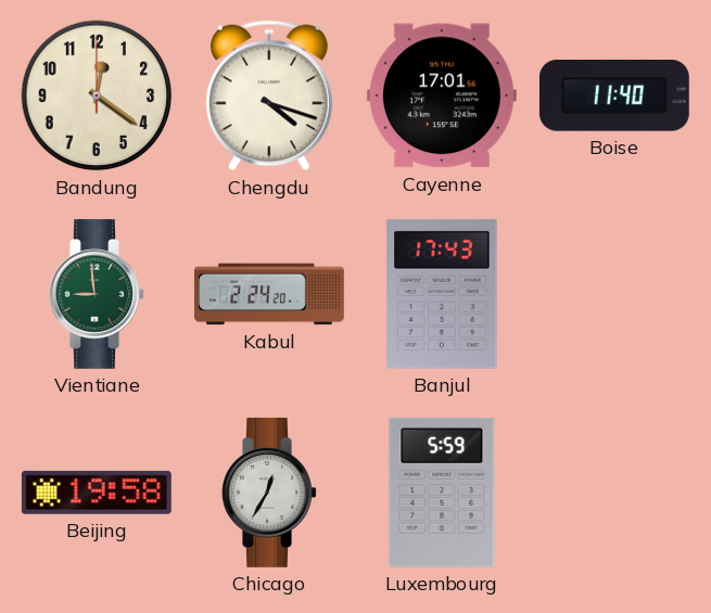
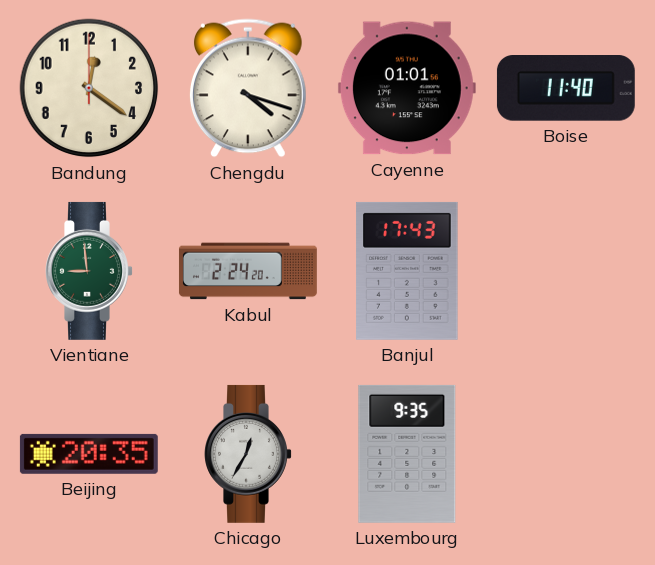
Cayenne: 17:01 -> 01:01
Beijing: 19:58 -> 20:35
Luxembourg: 5:59 -> 9:35
